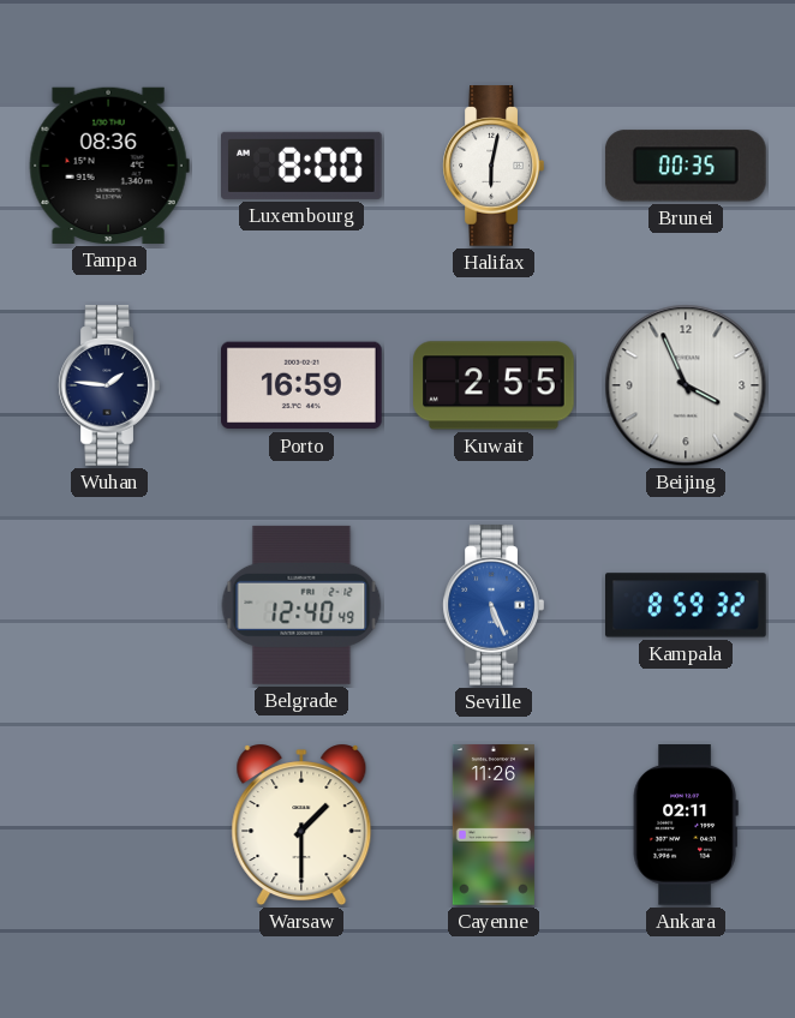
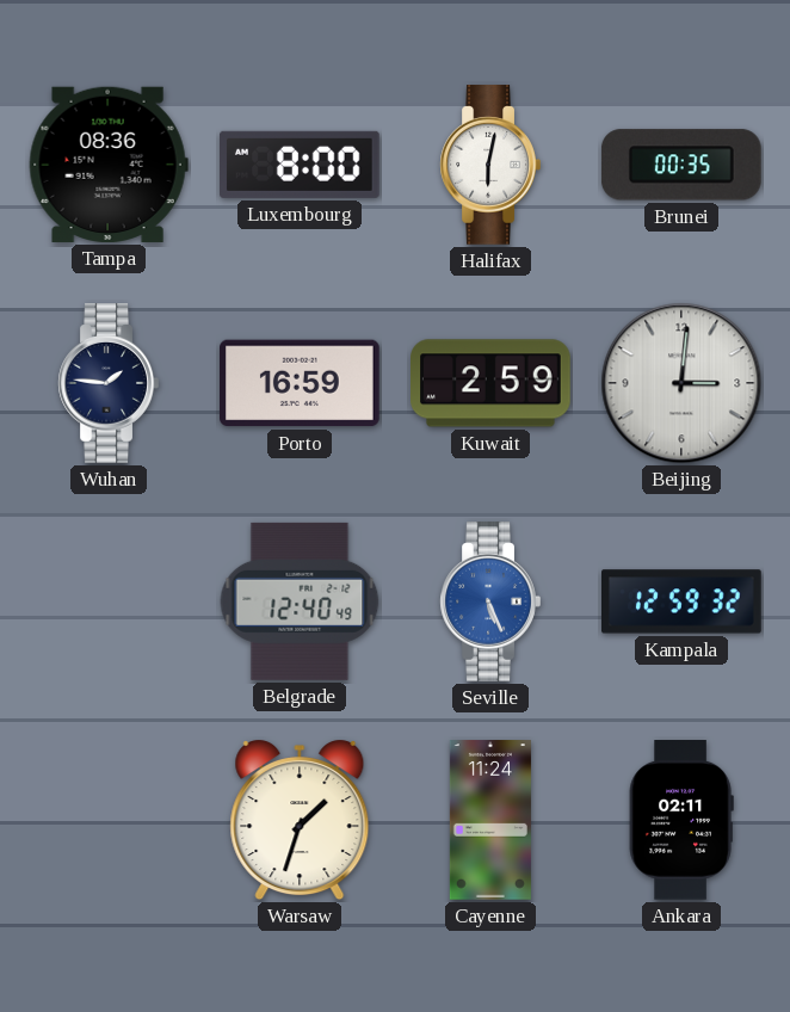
Kuwait: 2:55 -> 2:59
Beijing: 3:56 -> 3:01
Kampala: 8:59 -> 12:59
Warsaw: 1:30 -> 1:33
Cayenne: 11:26 -> 11:24
